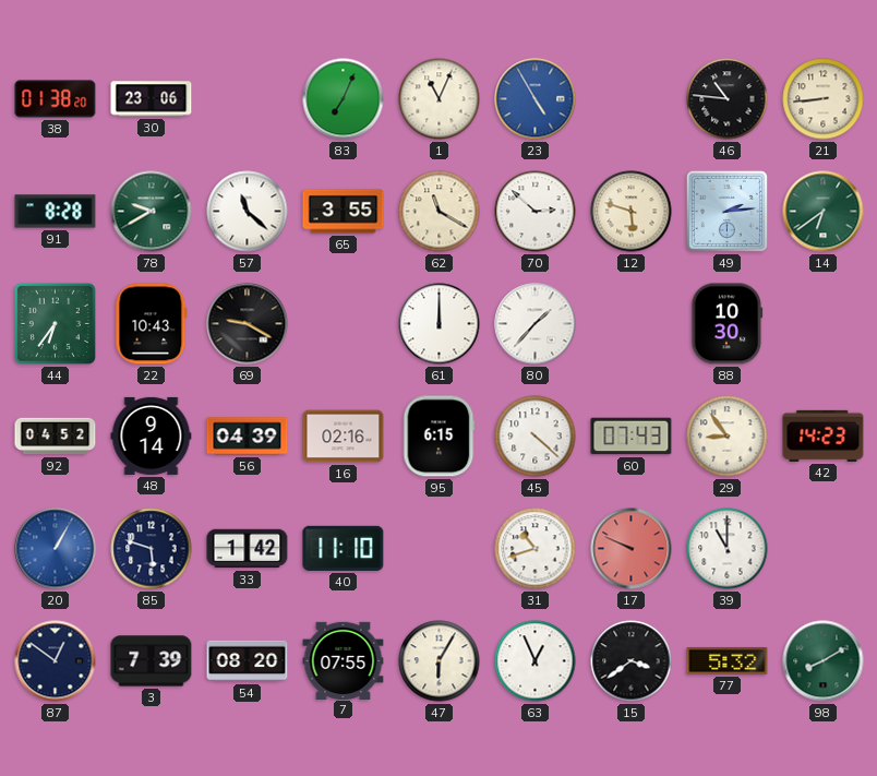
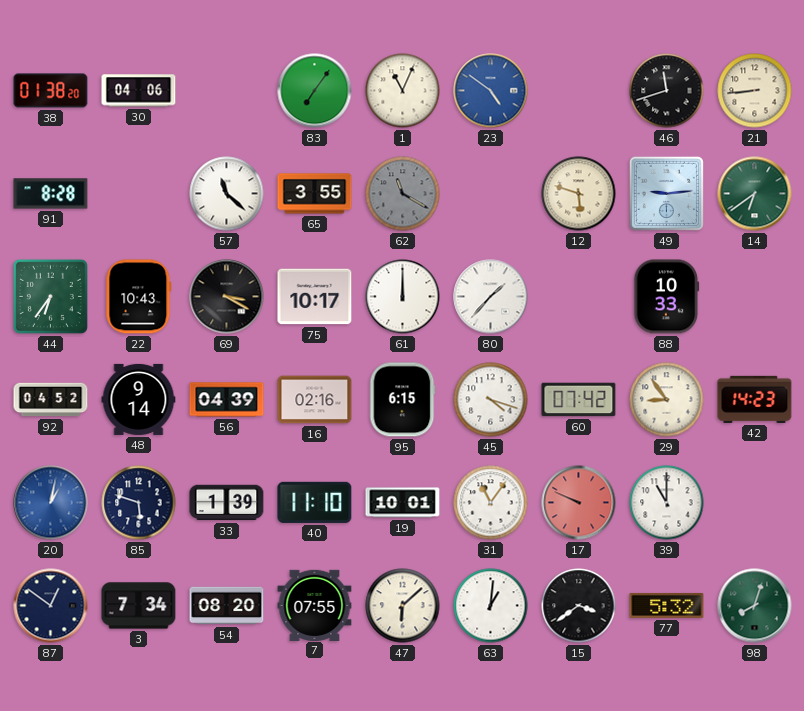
30: 23:06 -> 04:06
83: 7:04 -> 7:06
23: 4:55 -> 4:51
46: 10:46 -> 11:42
78: 9:40 -> none
62 dial: cream -> grey
70: 2:52 -> none
49: 2:14 -> 9:14
69: 9:20 -> 3:20
75: none -> 10:17
88: 10:30 -> 10:33
45: 4:22 -> 4:18
60: 07:43 -> 07:42
20: 1:05 -> 1:02
33: 1:42 -> 1:39
19: none -> 10:01
31: 10:42 -> 11:06
3: 7:39 -> 7:34
47: 6:05 -> 6:08
63: 12:56 -> 1:01
98: 8:10 -> 8:03
